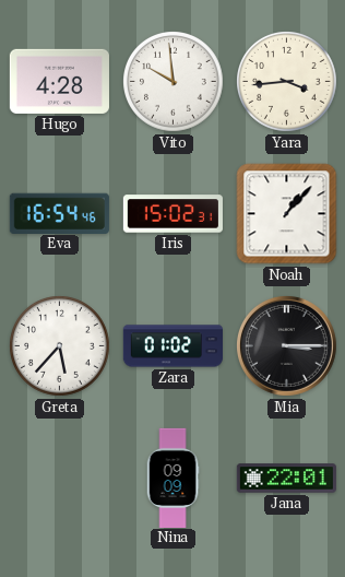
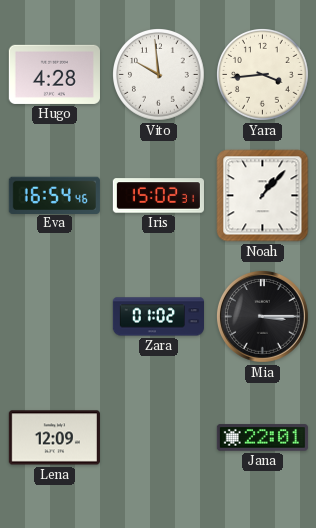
Greta: 5:37 -> none
Lena: none -> 12:09
Nina: 09:09 -> none
